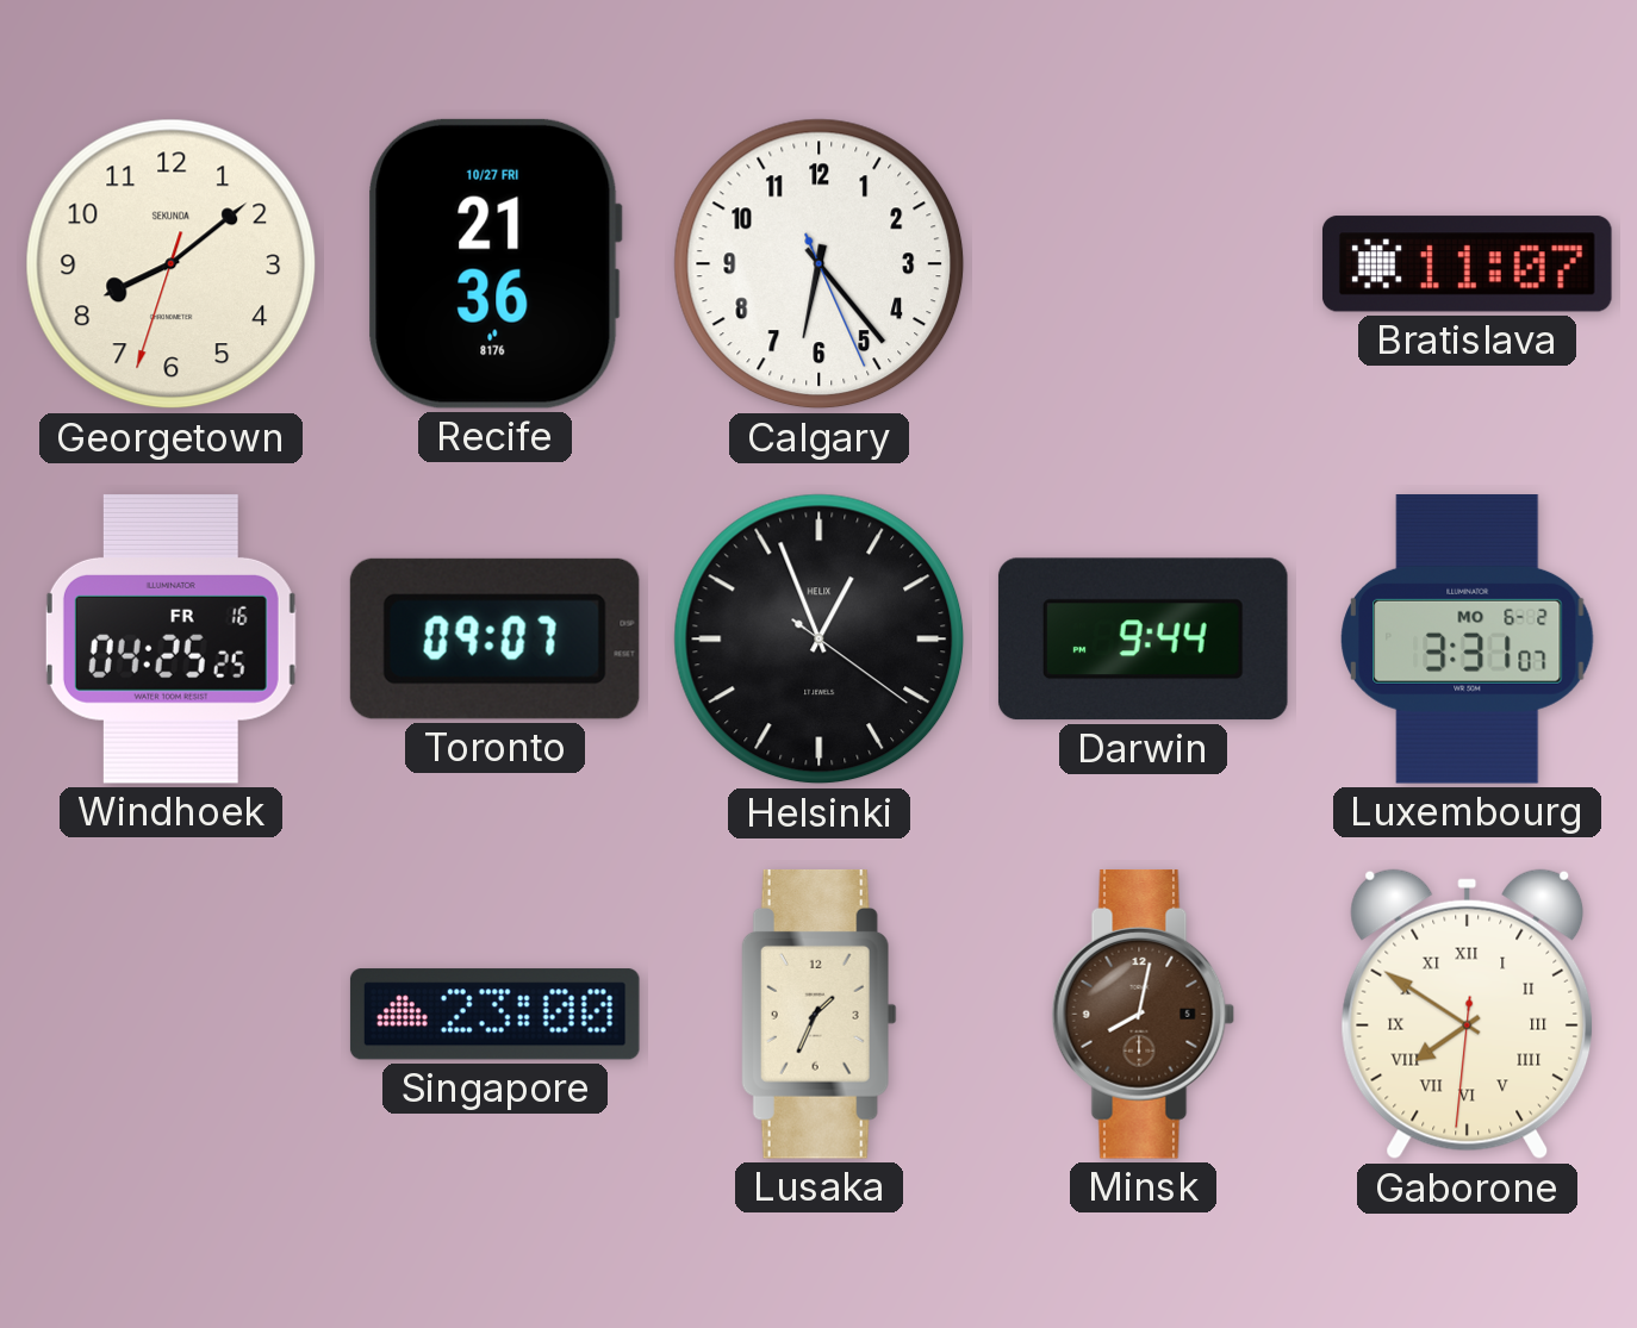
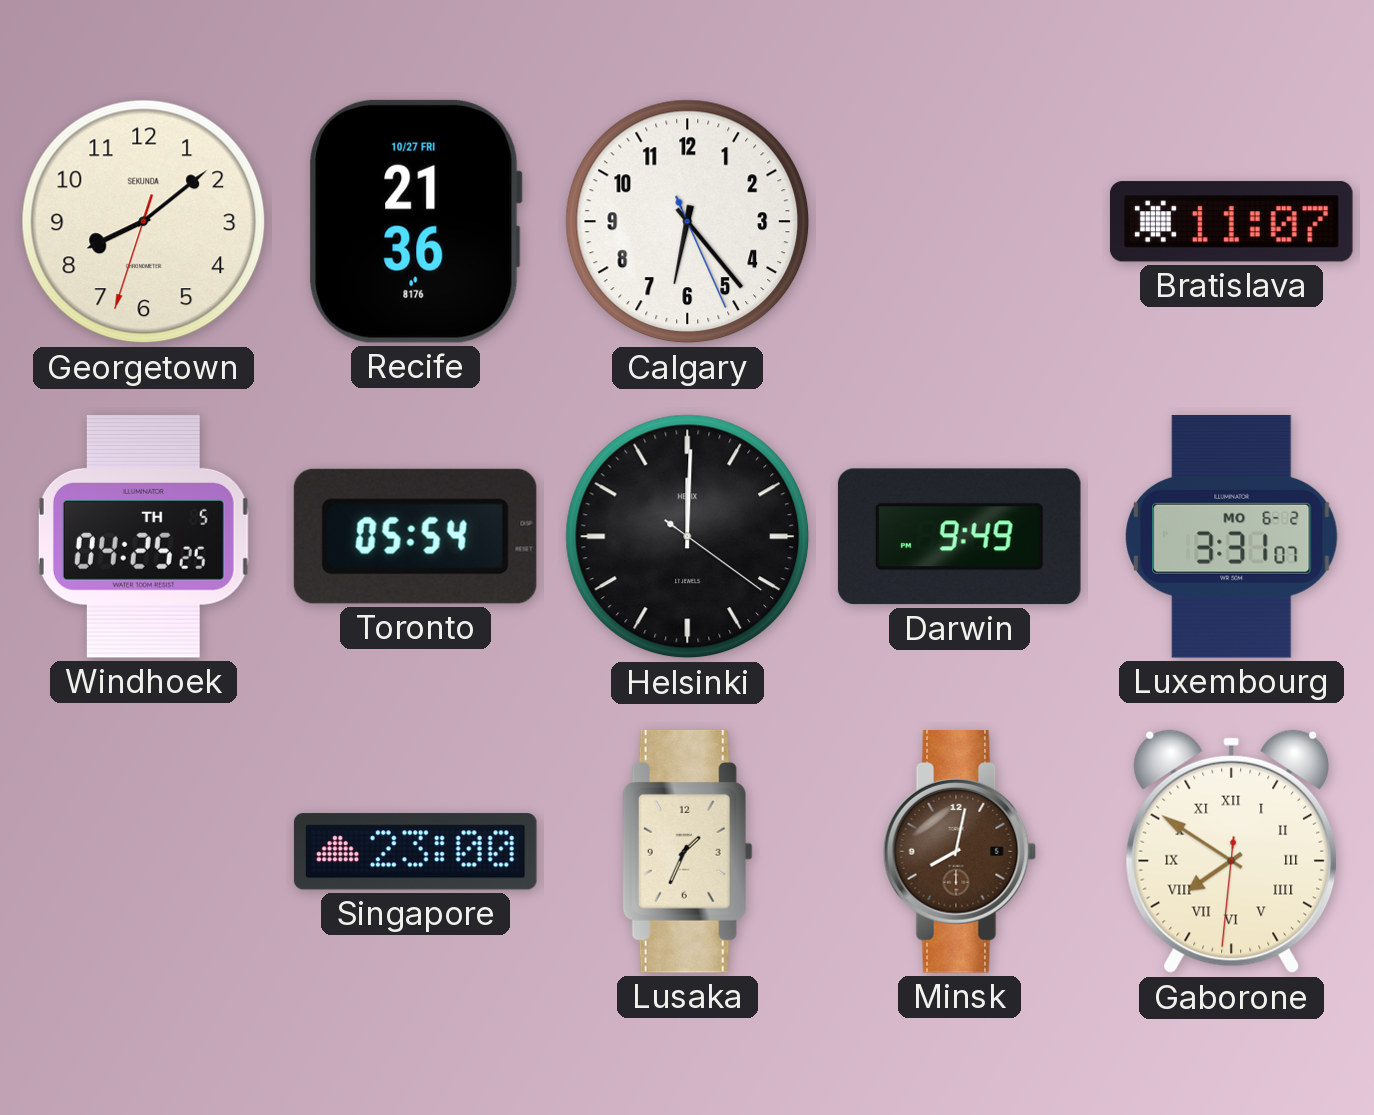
Windhoek date: FR 16 -> TH 5
Toronto: 09:07 -> 05:54
Helsinki: 12:56 -> 12:00
Darwin: 9:44 -> 9:49
